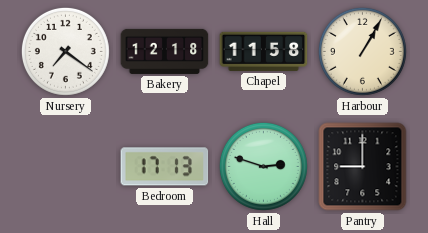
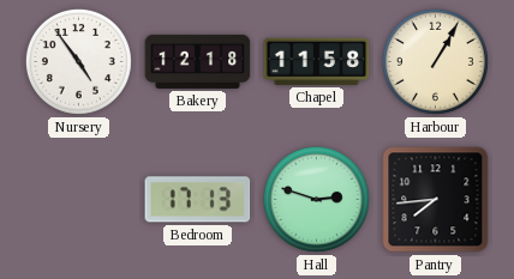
Nursery: 7:21 -> 4:54
Pantry: 9:00 -> 7:44
